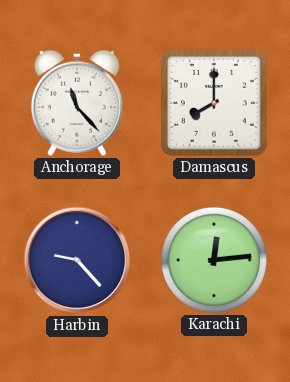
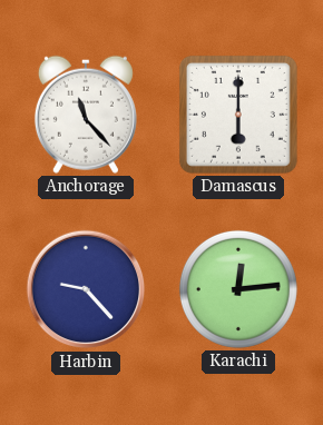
Damascus: 8:00 -> 6:00
